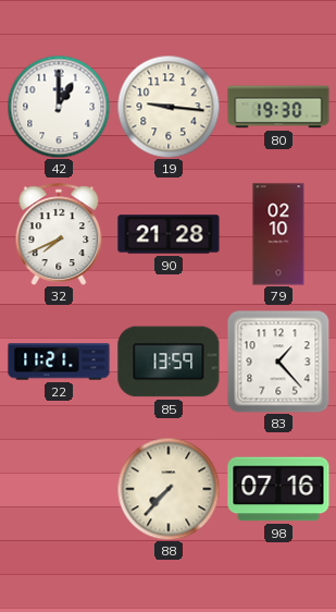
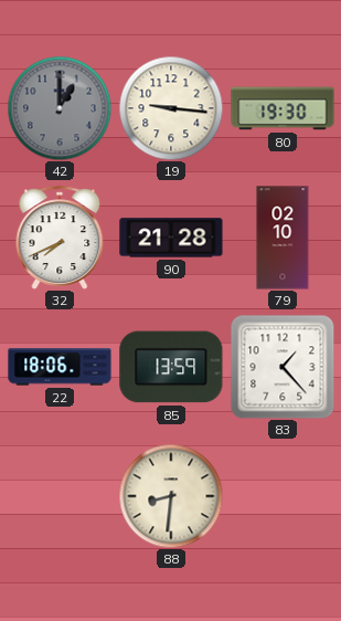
42 dial: white -> grey
22: 11:21 -> 18:06
88: 7:37 -> 8:31
98: 07:16 -> none
